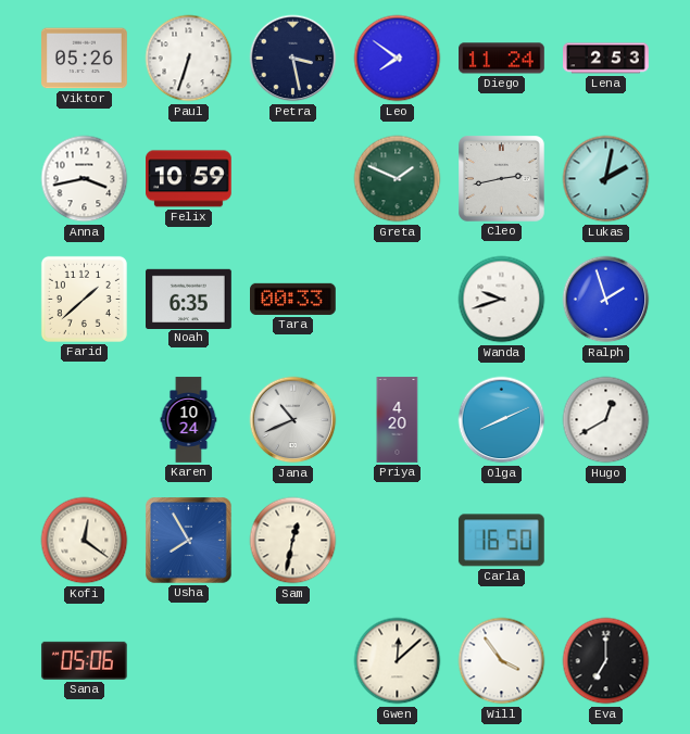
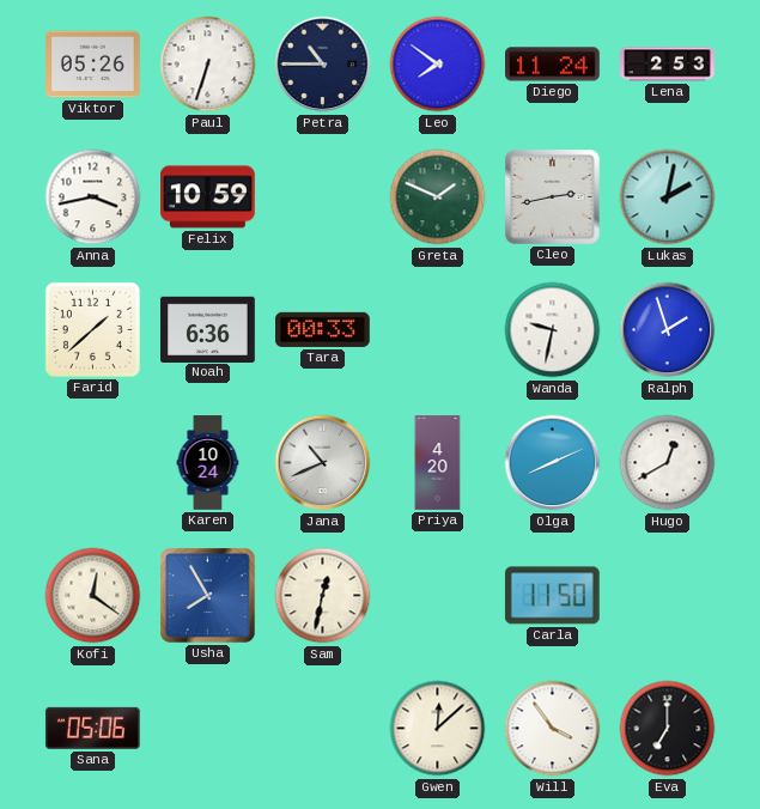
Petra: 3:28 -> 10:45
Noah: 6:35 -> 6:36
Wanda: 9:42 -> 9:32
Carla: 16:50 -> 11:50
